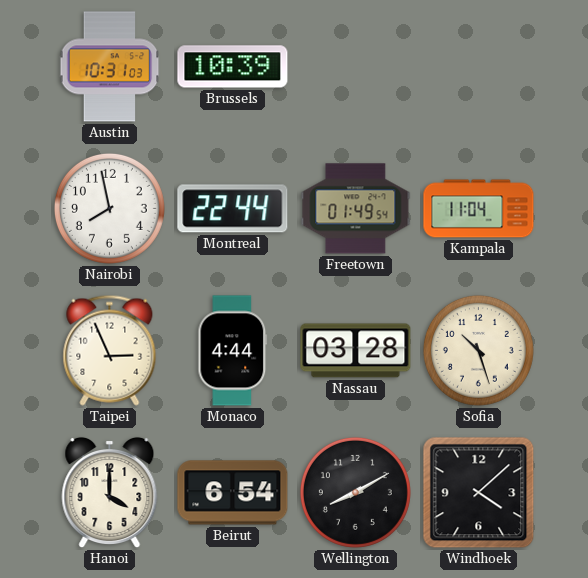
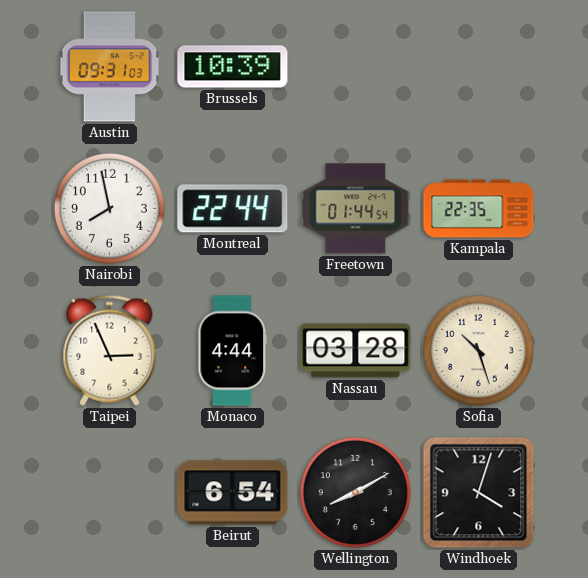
Austin: 10:31 -> 09:31
Freetown: 01:49 -> 01:44
Kampala: 11:04 -> 22:35
Hanoi: 4:00 -> none
Windhoek: 4:08 -> 4:03
